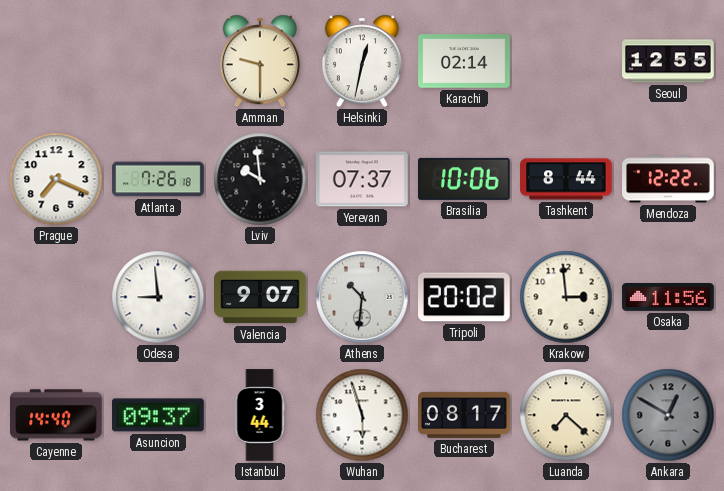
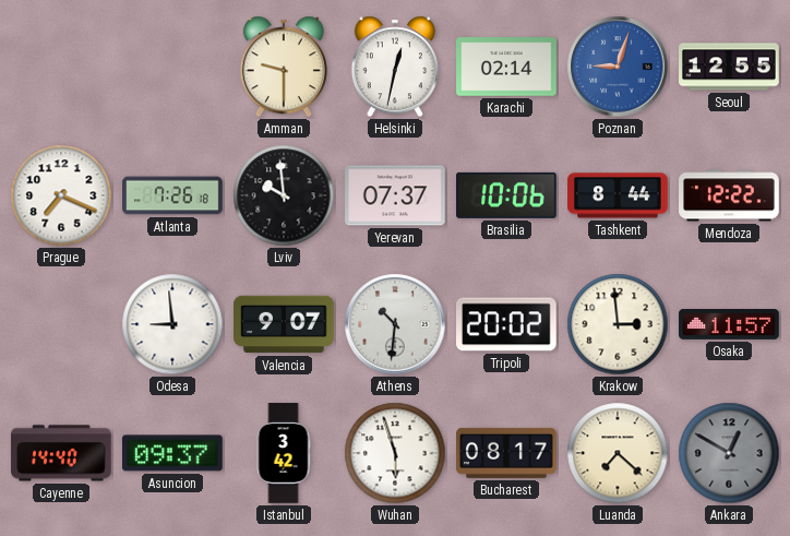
Poznan: none -> 9:03
Osaka: 11:56 -> 11:57
Istanbul: 3:44 -> 3:42
